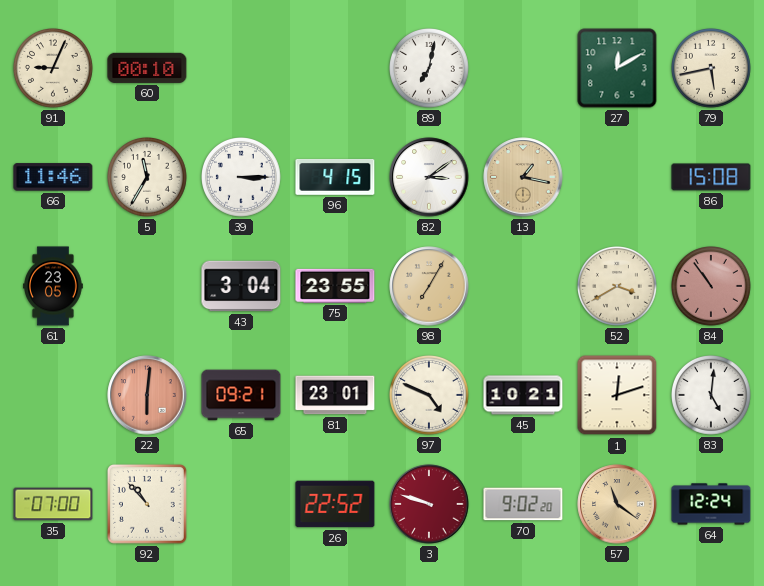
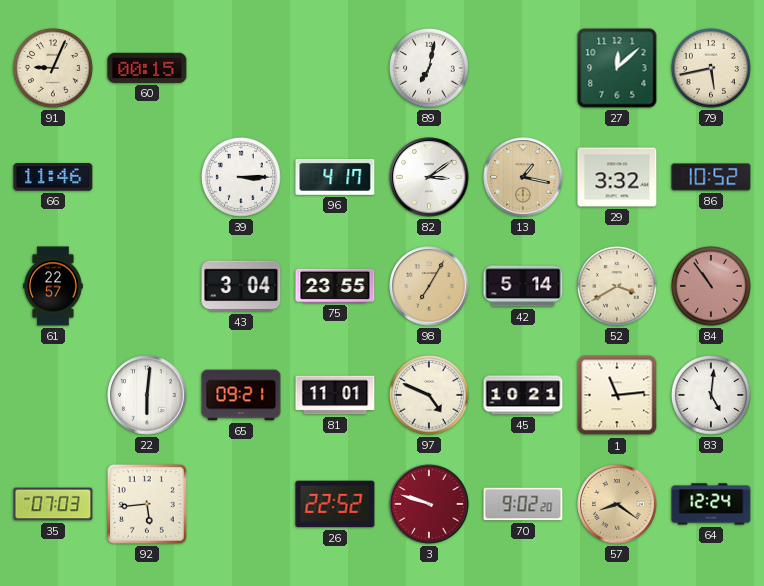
60: 00:10 -> 00:15
27: 12:10 -> 12:08
5: 11:35 -> none
96: 4:15 -> 4:17
29: none -> 3:32
86: 15:08 -> 10:52
61: 23:05 -> 22:57
42: none -> 5:14
22 dial: salmon -> white
81: 23:01 -> 11:01
1: 12:12 -> 11:14
35: 07:00 -> 07:03
92: 10:53 -> 5:44
57: 11:21 -> 8:21
